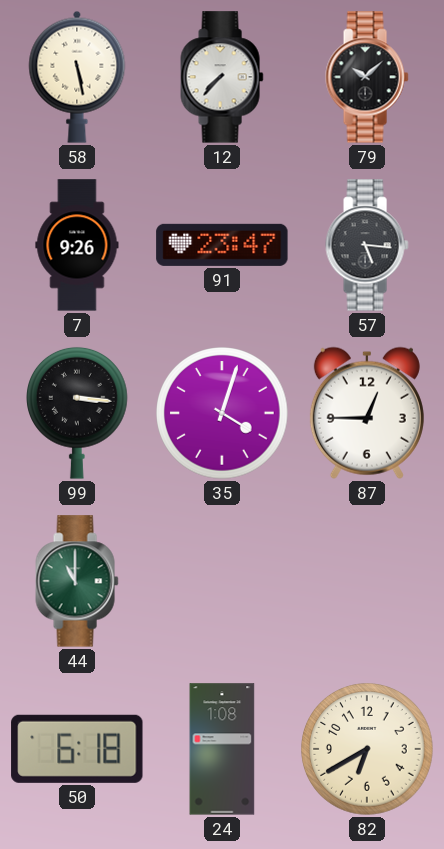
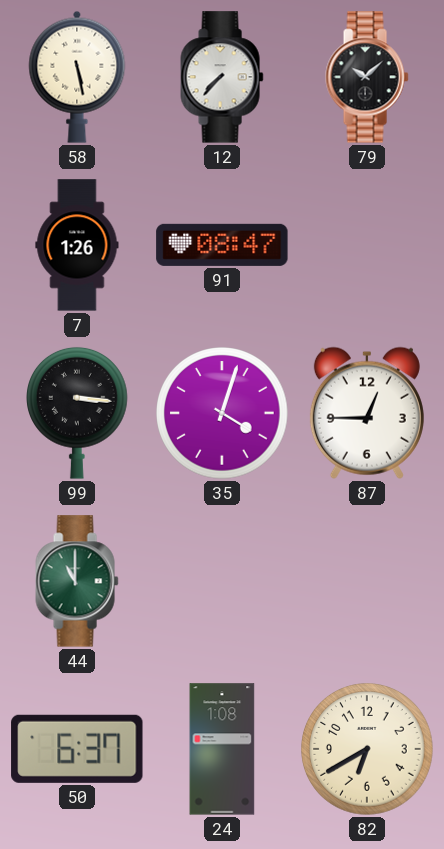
7: 9:26 -> 1:26
91: 23:47 -> 08:47
57: 5:16 -> none
50: 6:18 -> 6:37
